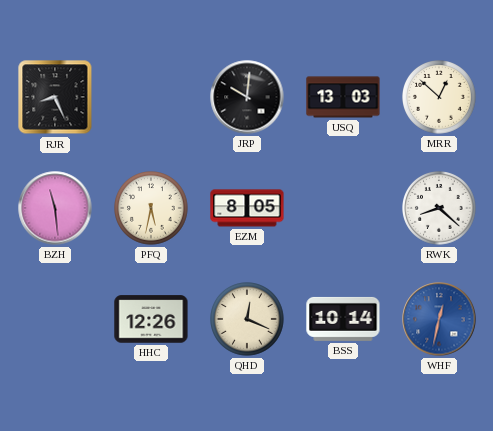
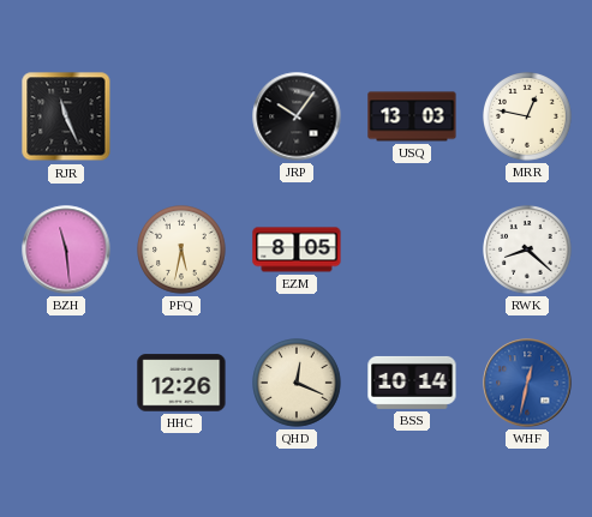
RJR: 8:26 -> 11:26
JRP: 10:01 -> 10:06
MRR: 12:52 -> 12:47
